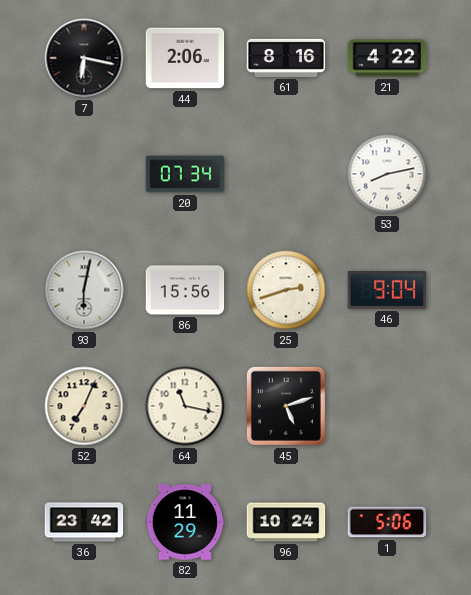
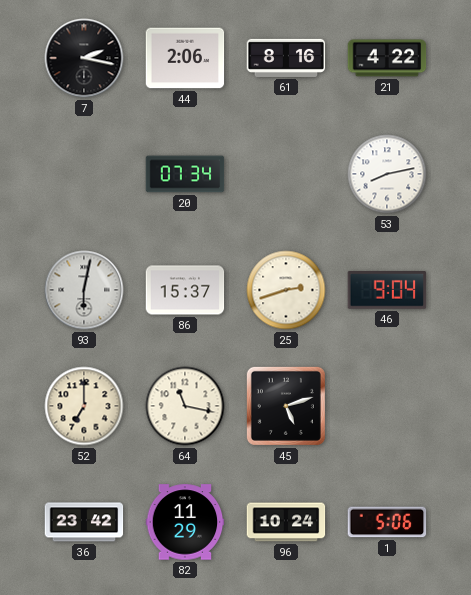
7: 6:17 -> 2:17
86: 15:56 -> 15:37
52: 7:04 -> 7:00
